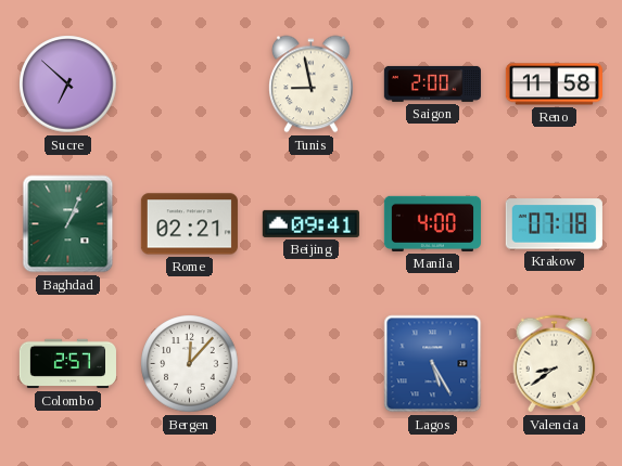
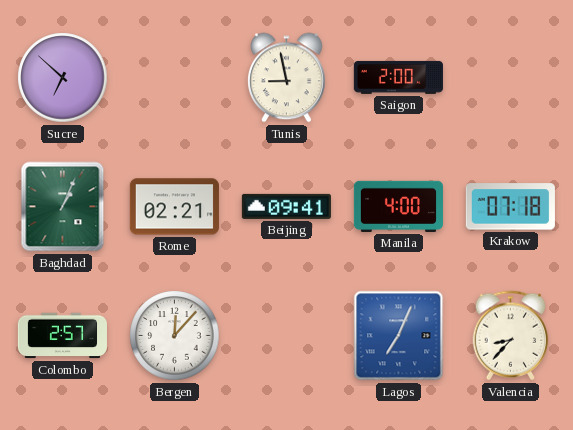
Reno: 11:58 -> none
Lagos: 5:25 -> 7:04
Valencia: 8:39 -> 8:37
